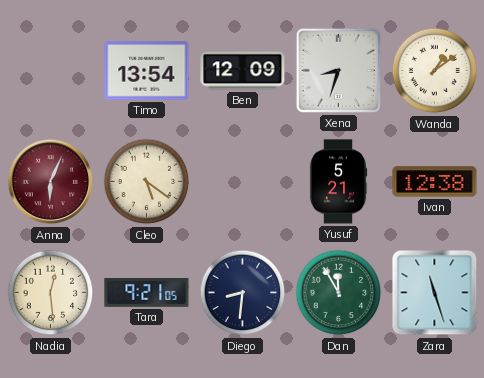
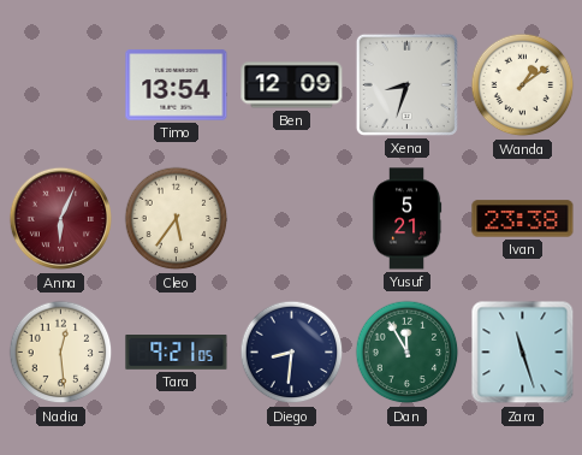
Cleo: 5:21 -> 5:36
Ivan: 12:38 -> 23:38
